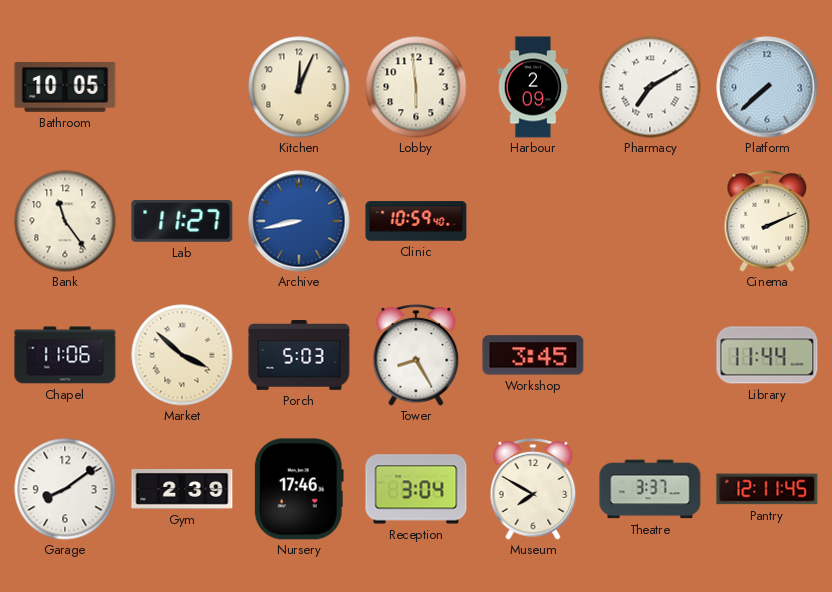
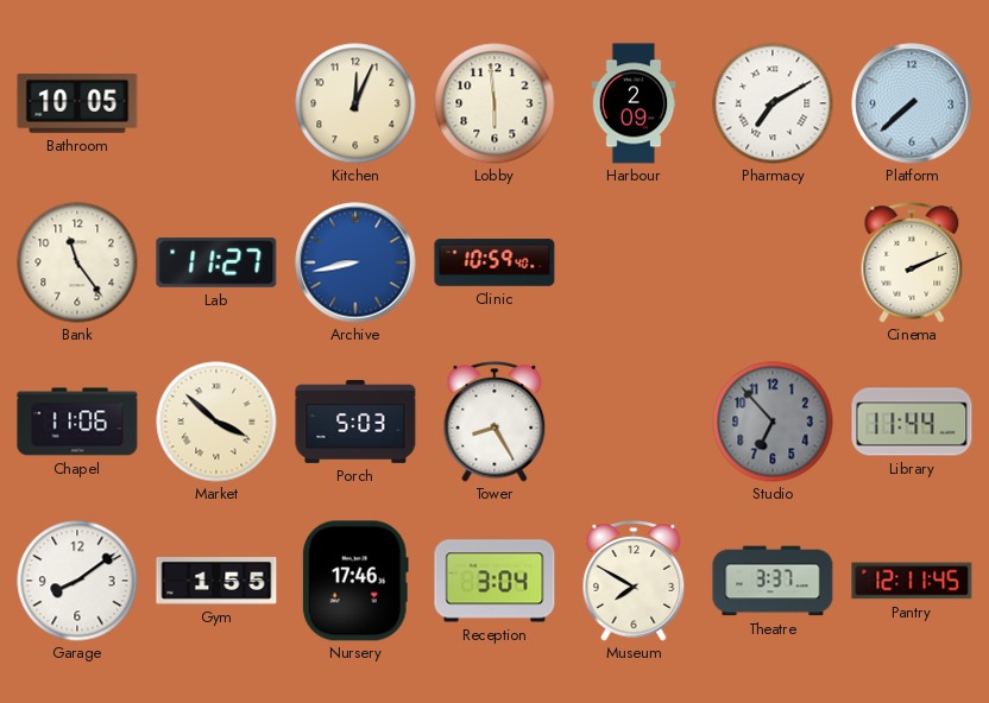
Workshop: 3:45 -> none
Studio: none -> 6:53
Gym: 2:39 -> 1:55
